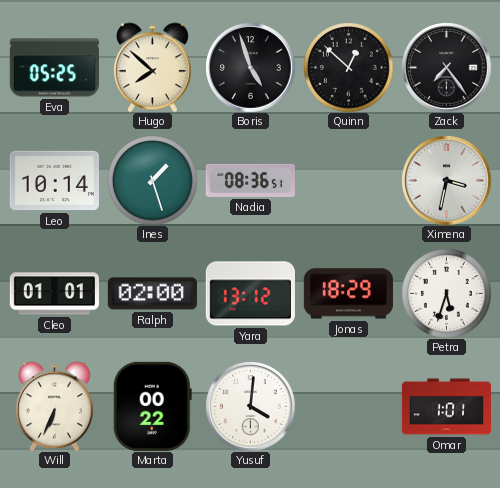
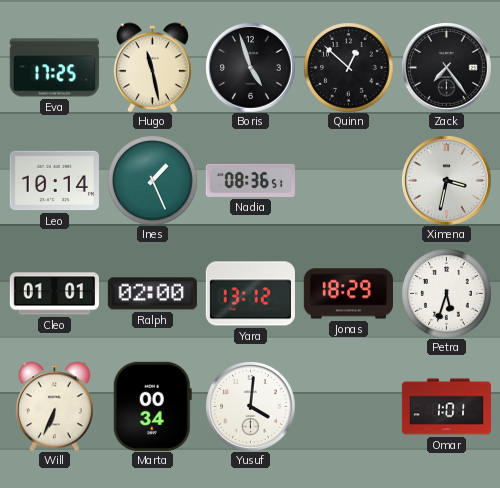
Eva: 05:25 -> 17:25
Hugo: 7:52 -> 11:28
Ines: 1:27 -> 1:26
Marta: 00:22 -> 00:34
